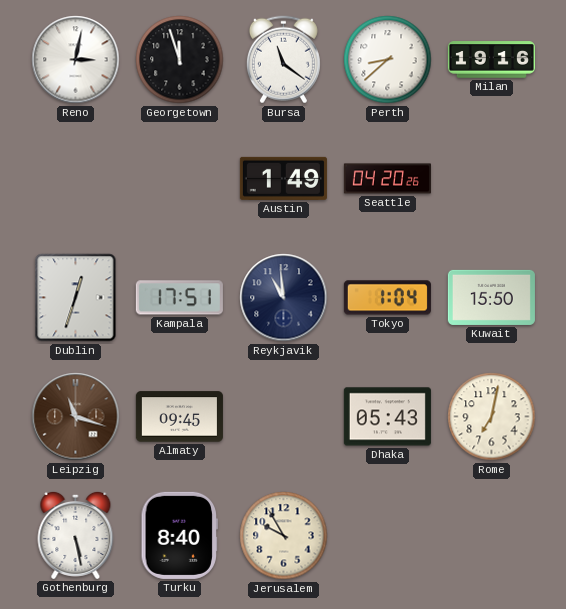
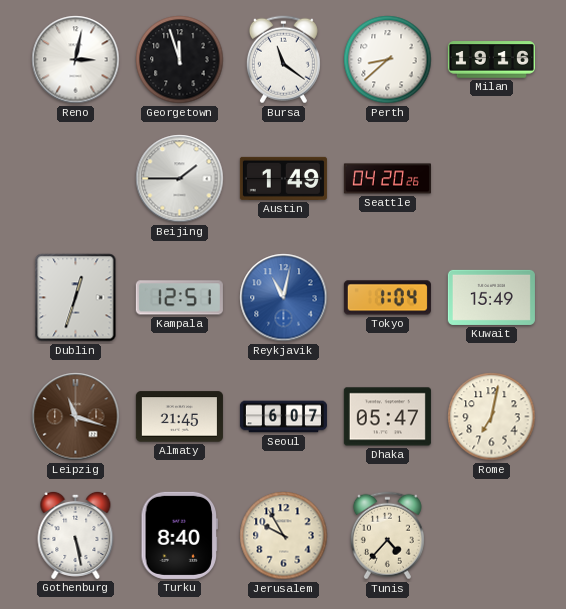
Beijing: none -> 1:45
Kampala: 17:51 -> 12:51
Reykjavik: 10:59 -> 11:02
Reykjavik dial: navy -> blue
Kuwait: 15:50 -> 15:49
Almaty: 09:45 -> 21:45
Seoul: none -> 6:07
Dhaka: 05:43 -> 05:47
Tunis: none -> 4:37
